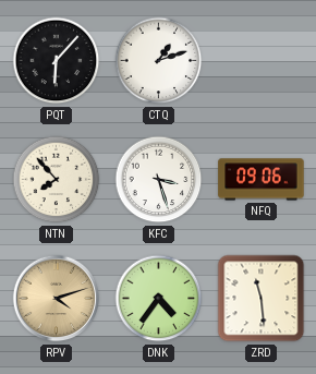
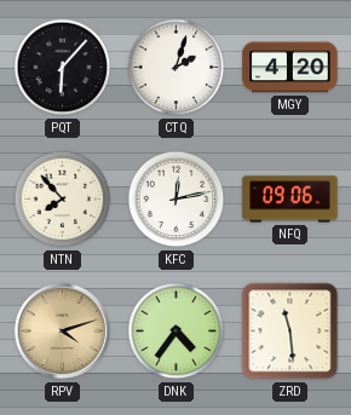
CTQ: 1:12 -> 2:03
MGY: none -> 4:20
KFC: 3:27 -> 12:13
